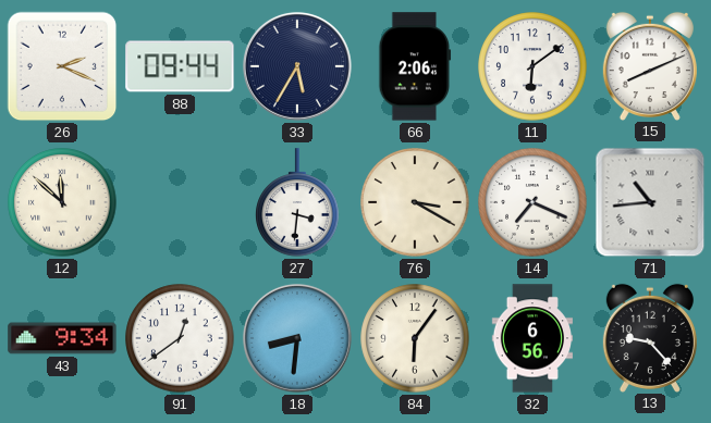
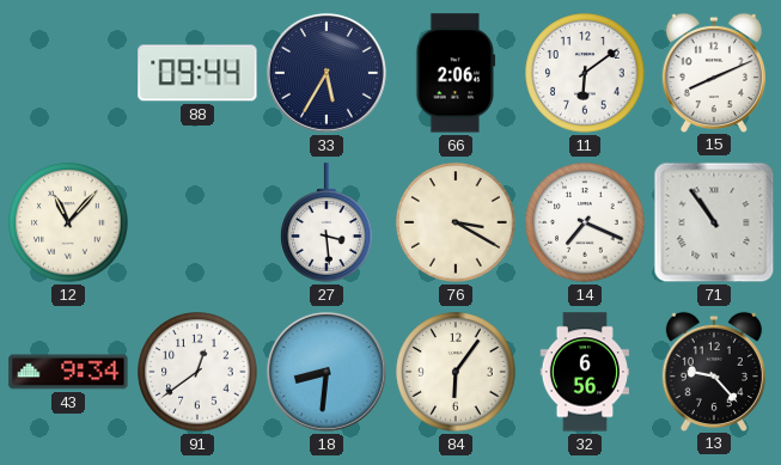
26: 2:19 -> none
12: 11:52 -> 11:07
27: 3:31 -> 3:29
71: 10:44 -> 10:54
